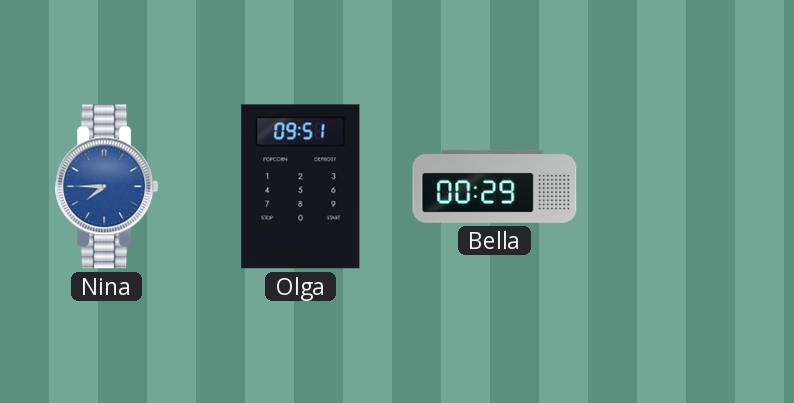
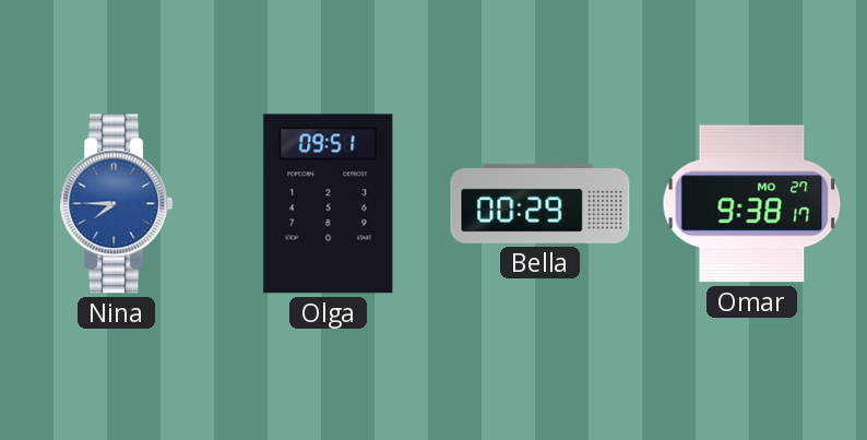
Omar: none -> 9:38
